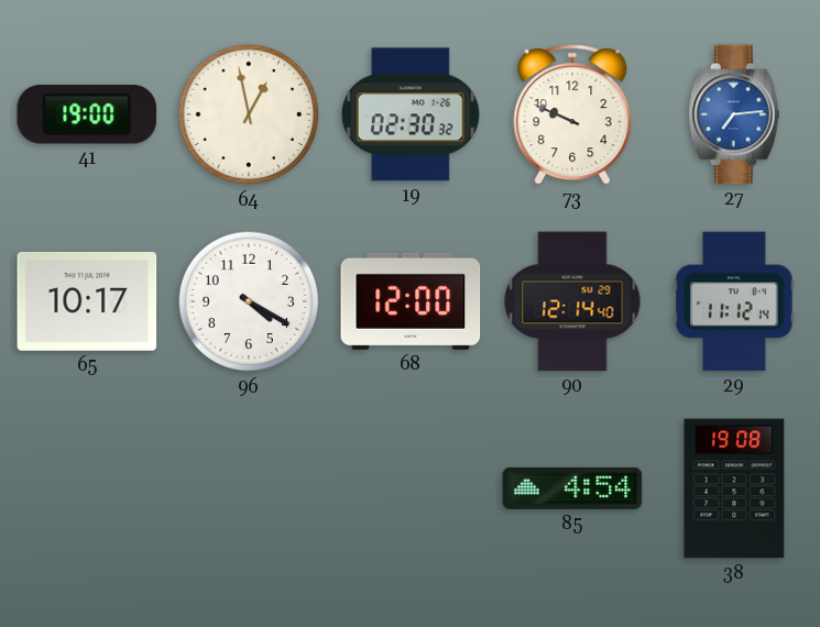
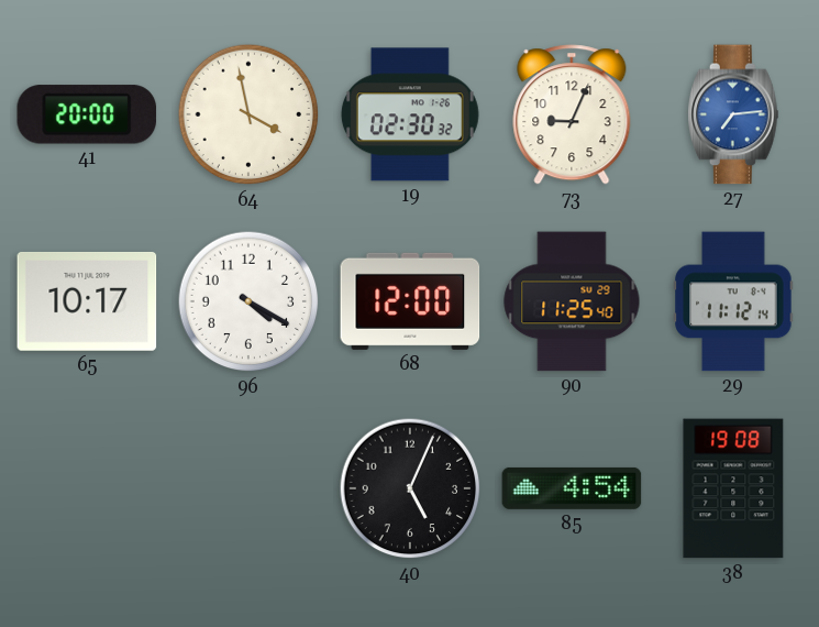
41: 19:00 -> 20:00
64: 12:58 -> 3:58
73: 9:49 -> 9:04
90: 12:14 -> 11:25
40: none -> 5:04
